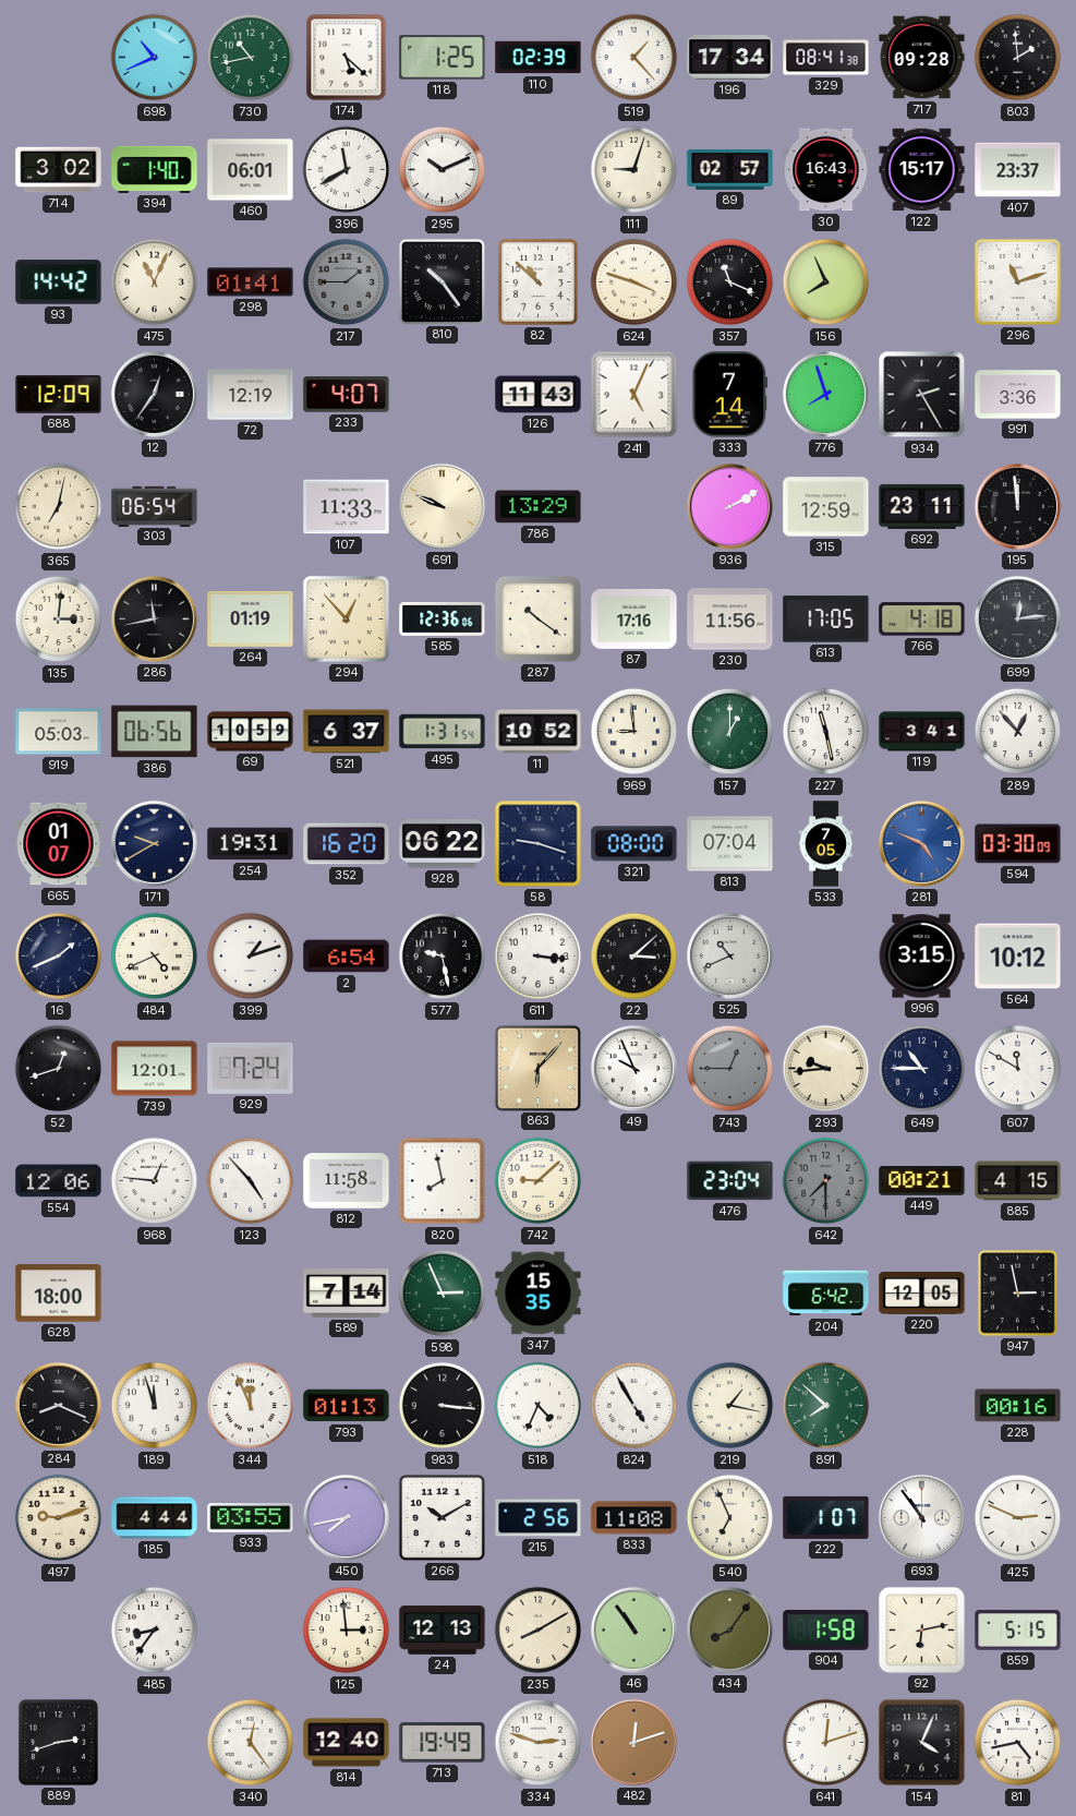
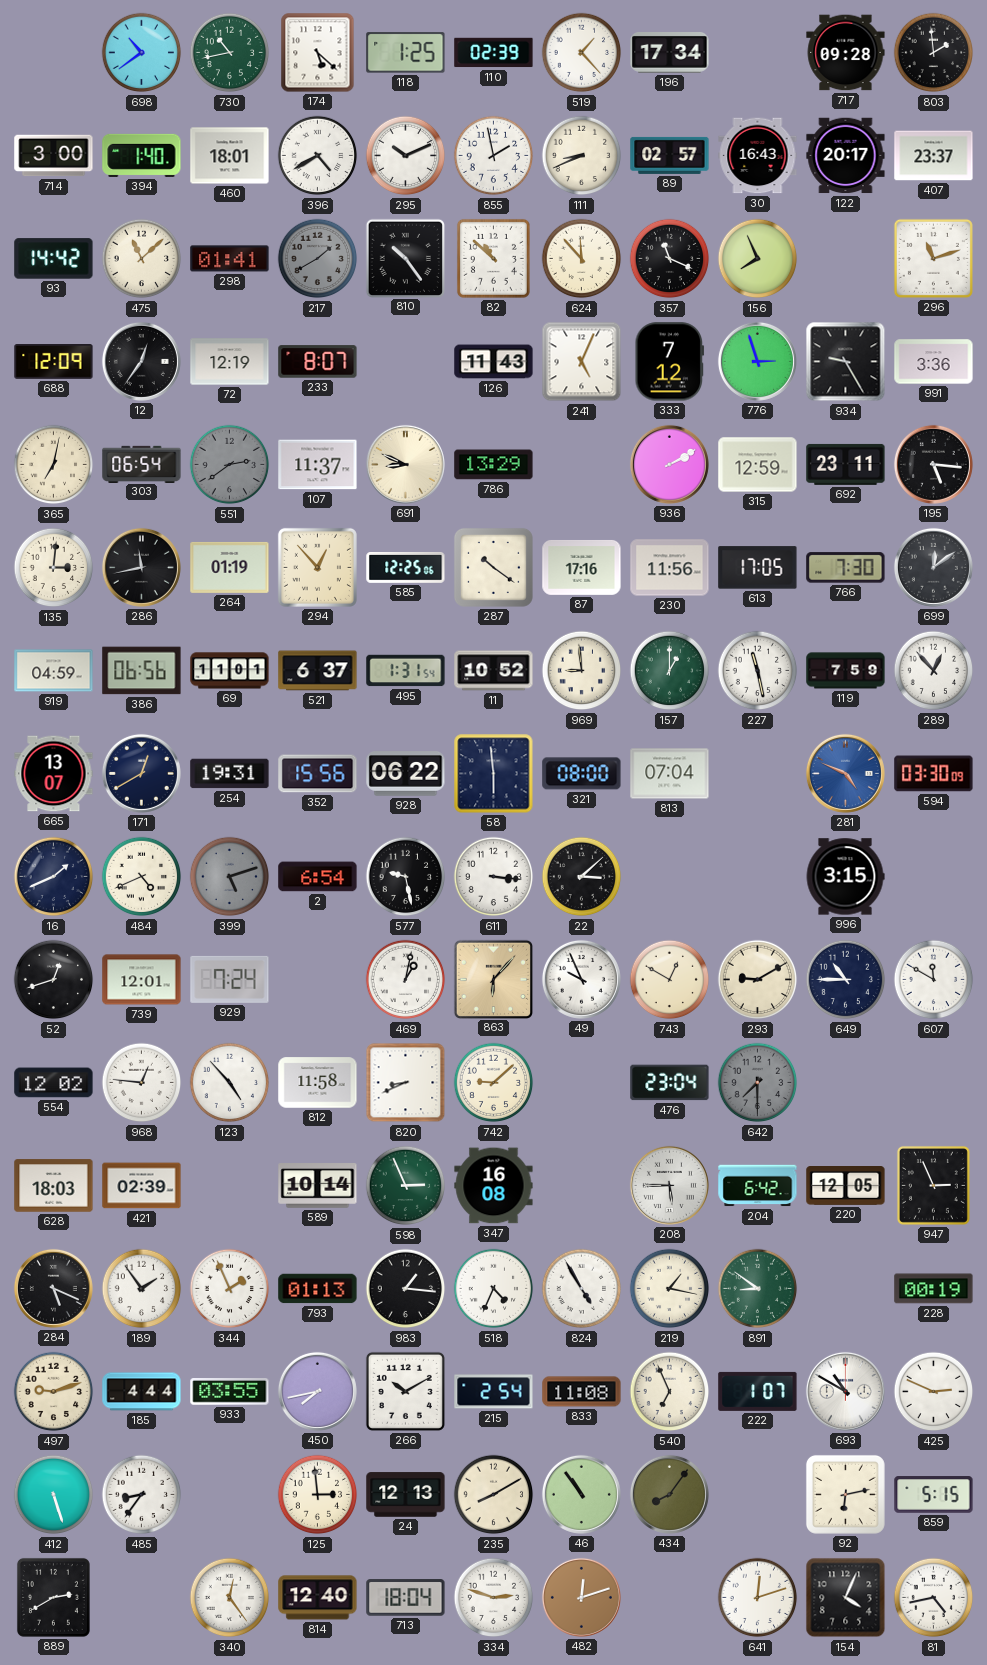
698: 10:41 -> 10:39
329: 08:41 -> none
714: 3:02 -> 3:00
460: 06:01 -> 18:01
396: 11:40 -> 4:40
855: none -> 1:58
111: 9:03 -> 8:41
122: 15:17 -> 20:17
475: 11:04 -> 11:08
217: 1:45 -> 1:40
624: 3:48 -> 11:53
233: 4:07 -> 8:07
333: 7:14 -> 7:12
776: 7:57 -> 2:57
934: 2:25 -> 9:25
551: none -> 2:39
107: 11:33 -> 11:37
691: 9:49 -> 8:49
195: 11:59 -> 5:16
585: 12:36 -> 12:25
766: 4:18 -> 7:30
699: 12:14 -> 12:09
919: 05:03 -> 04:59
69: 10:59 -> 11:01
119: 3:41 -> 7:59
665: 01:07 -> 13:07
171: 9:40 -> 12:40
352: 16:20 -> 15:56
58: 9:18 -> 5:59
533: 7:05 -> none
399: 1:12 -> 5:12
399 dial: white -> grey
525: 10:41 -> none
564: 10:12 -> none
469: none -> 1:02
743: 12:45 -> 12:50
743 dial: grey -> cream
293: 9:44 -> 9:10
554: 12:06 -> 12:02
820: 7:58 -> 8:41
449: 00:21 -> none
885: 4:15 -> none
628: 18:00 -> 18:03
421: none -> 02:39
589: 7:14 -> 10:14
347: 15:35 -> 16:08
208: none -> 5:45
947: 2:58 -> 2:56
284: 8:19 -> 5:19
189: 11:57 -> 1:54
344: 11:56 -> 1:56
983: 3:16 -> 1:16
891: 7:52 -> 8:51
228: 00:16 -> 00:19
215: 2:56 -> 2:54
693: 10:54 -> 10:50
412: none -> 5:27
904: 1:58 -> none
889: 2:42 -> 2:40
713: 19:49 -> 18:04
